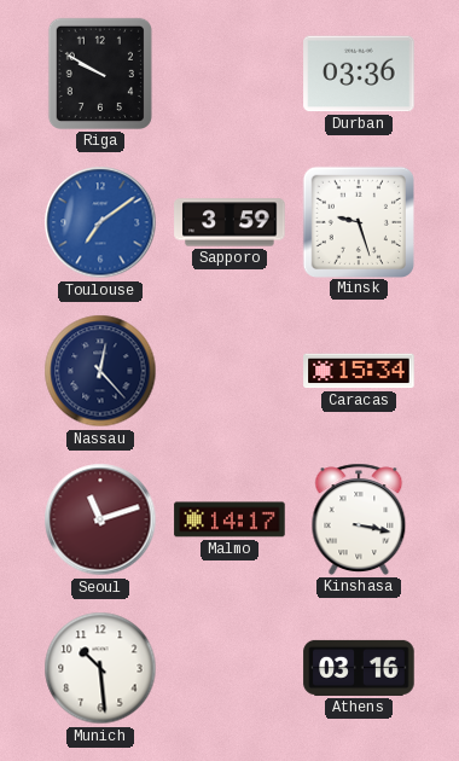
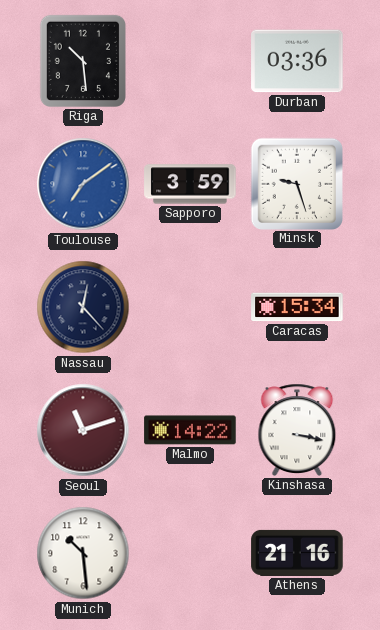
Riga: 9:50 -> 10:29
Malmo: 14:17 -> 14:22
Athens: 03:16 -> 21:16
